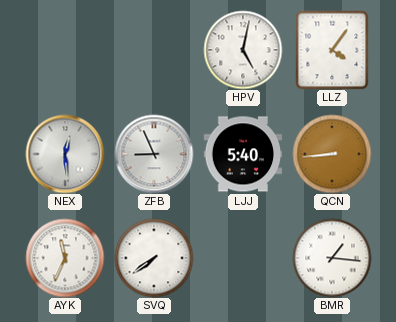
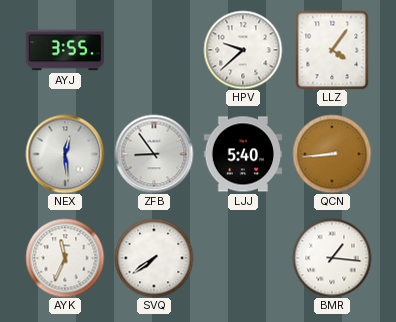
AYJ: none -> 3:55
HPV: 5:02 -> 9:38
ZFB: 8:56 -> 8:54
